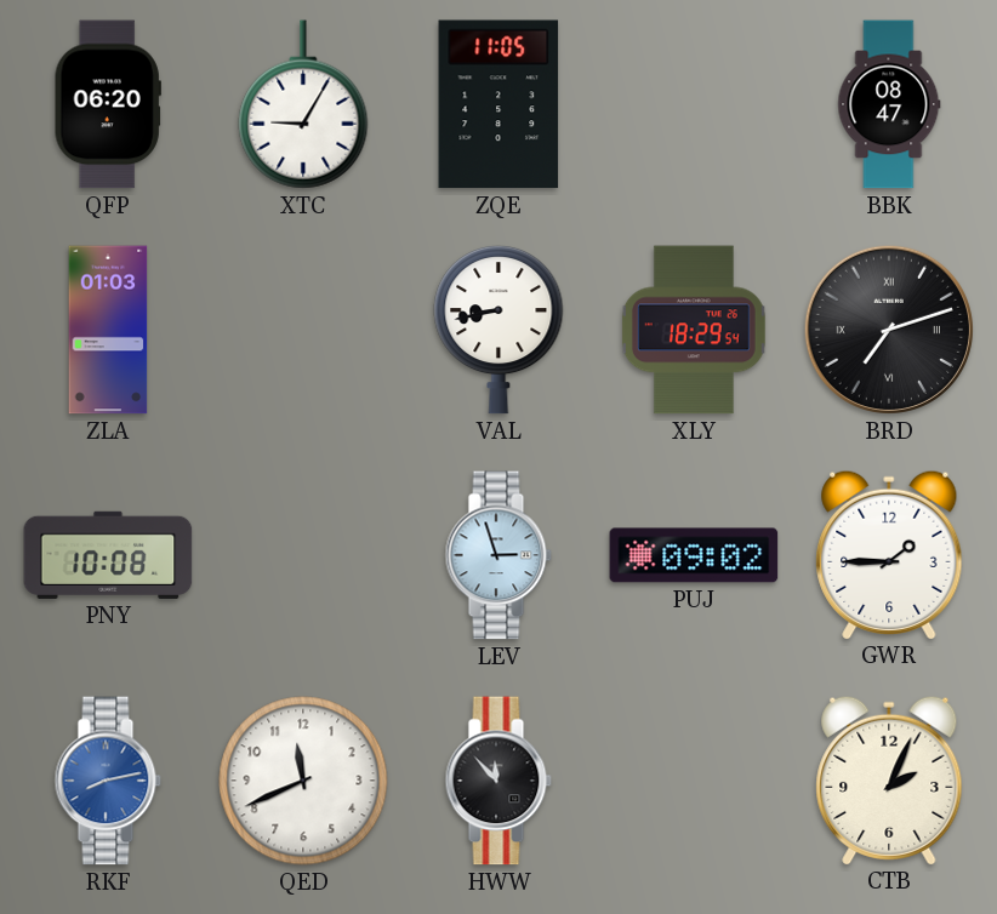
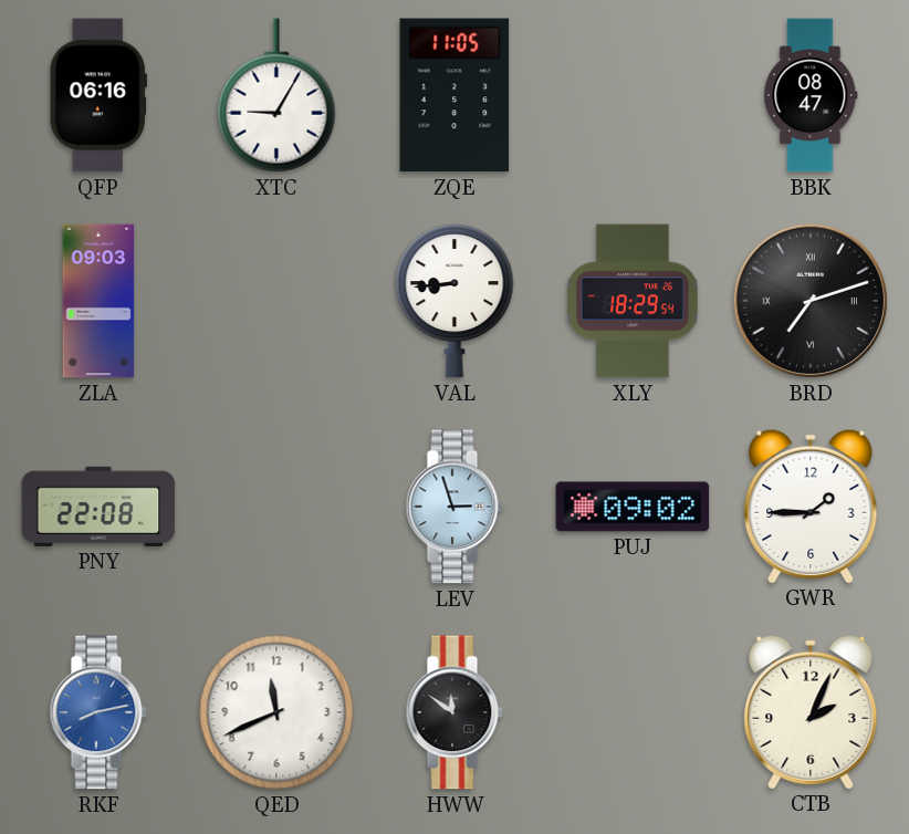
QFP: 06:20 -> 06:16
ZLA: 01:03 -> 09:03
VAL: 8:43 -> 8:44
PNY: 10:08 -> 22:08
HWW: 11:53 -> 11:51
